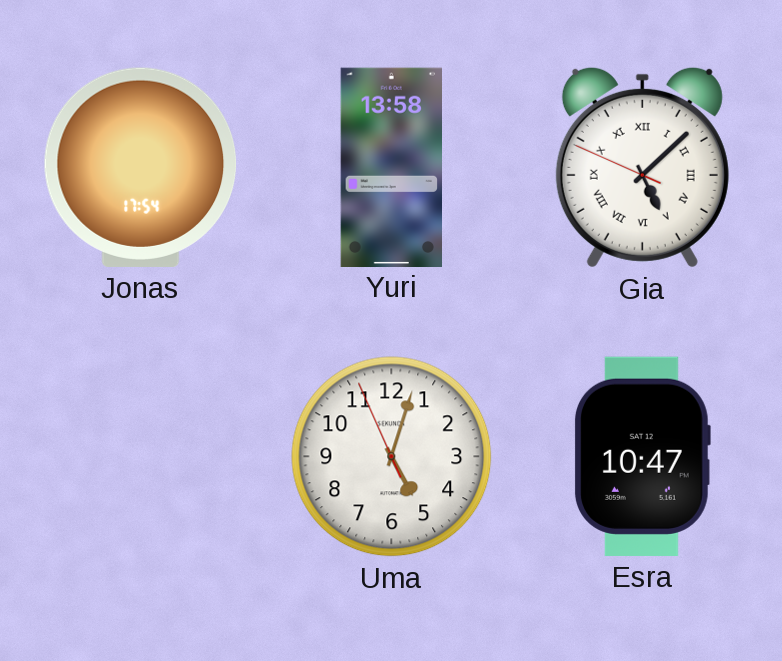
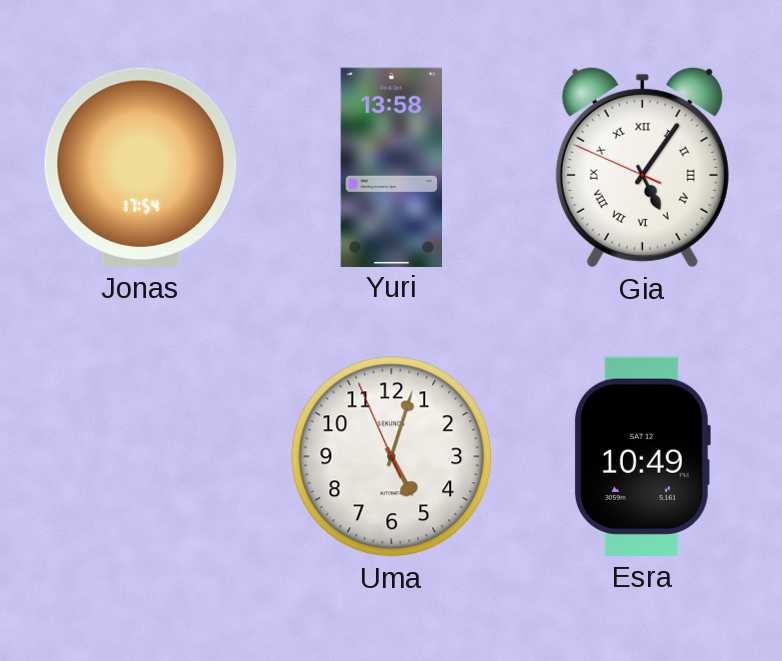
Gia: 5:07 -> 5:05
Esra: 10:47 -> 10:49
